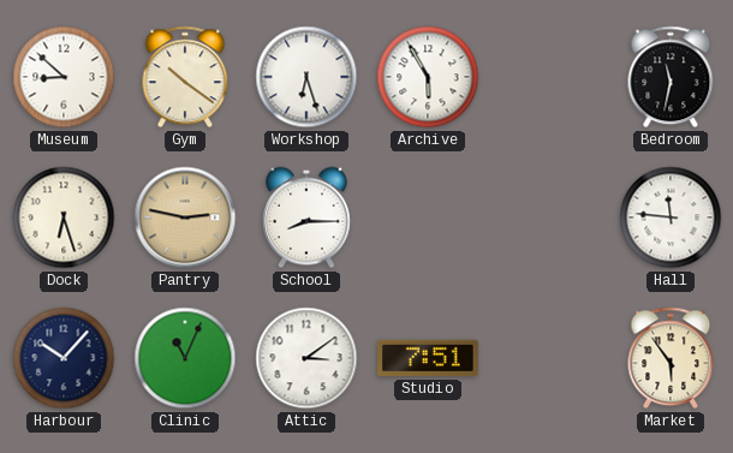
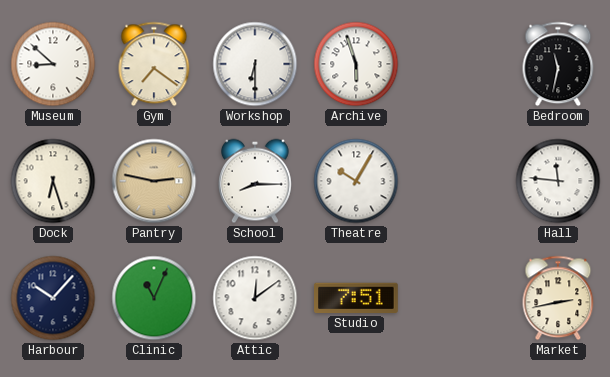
Gym: 10:21 -> 7:21
Workshop: 6:27 -> 6:30
Archive: 5:55 -> 5:57
Theatre: none -> 10:05
Attic: 3:09 -> 12:09
Market: 5:54 -> 2:43
